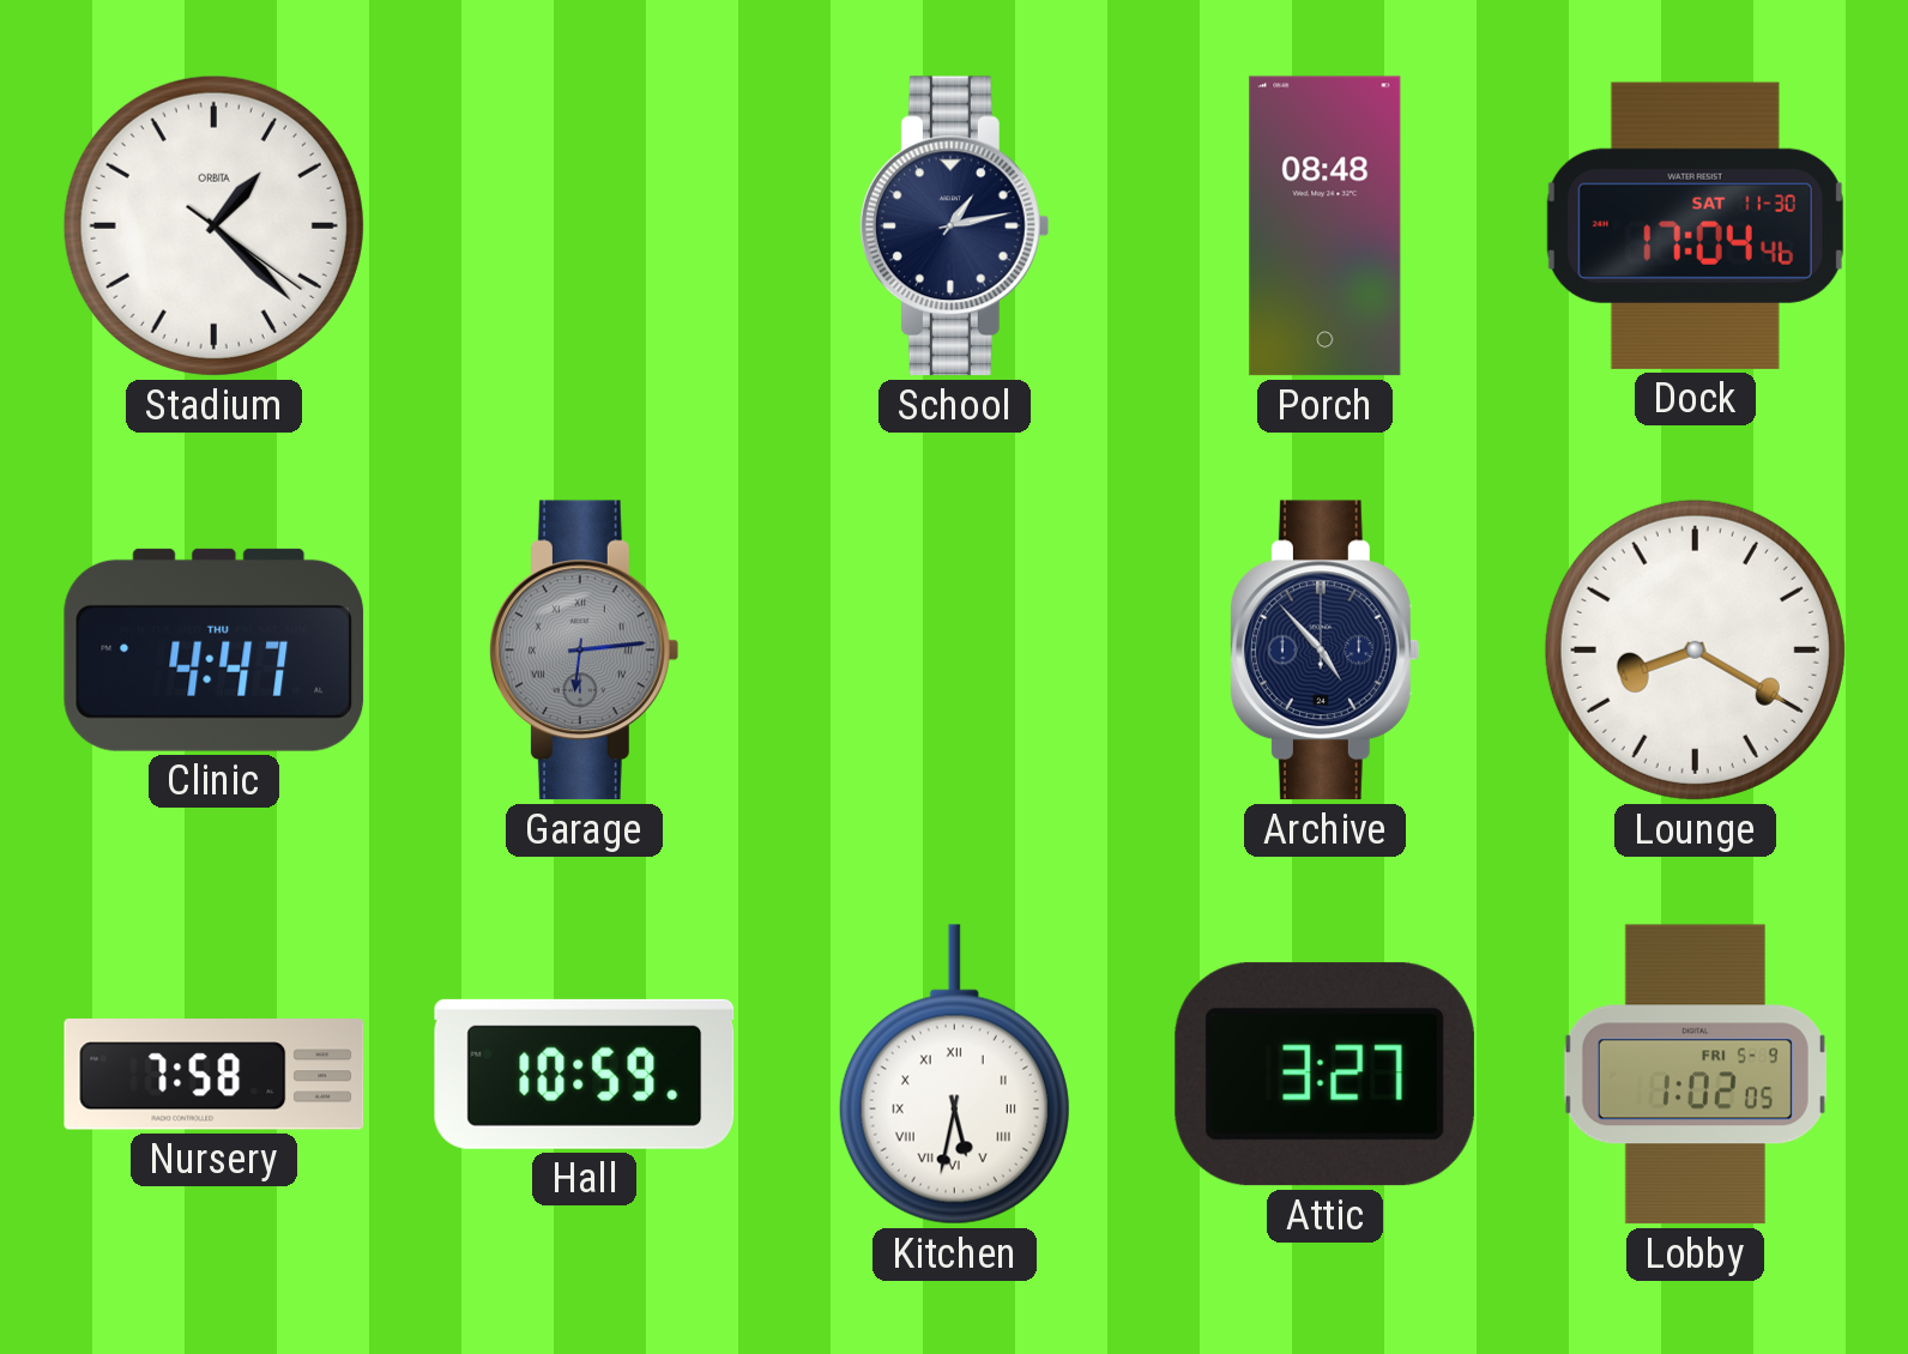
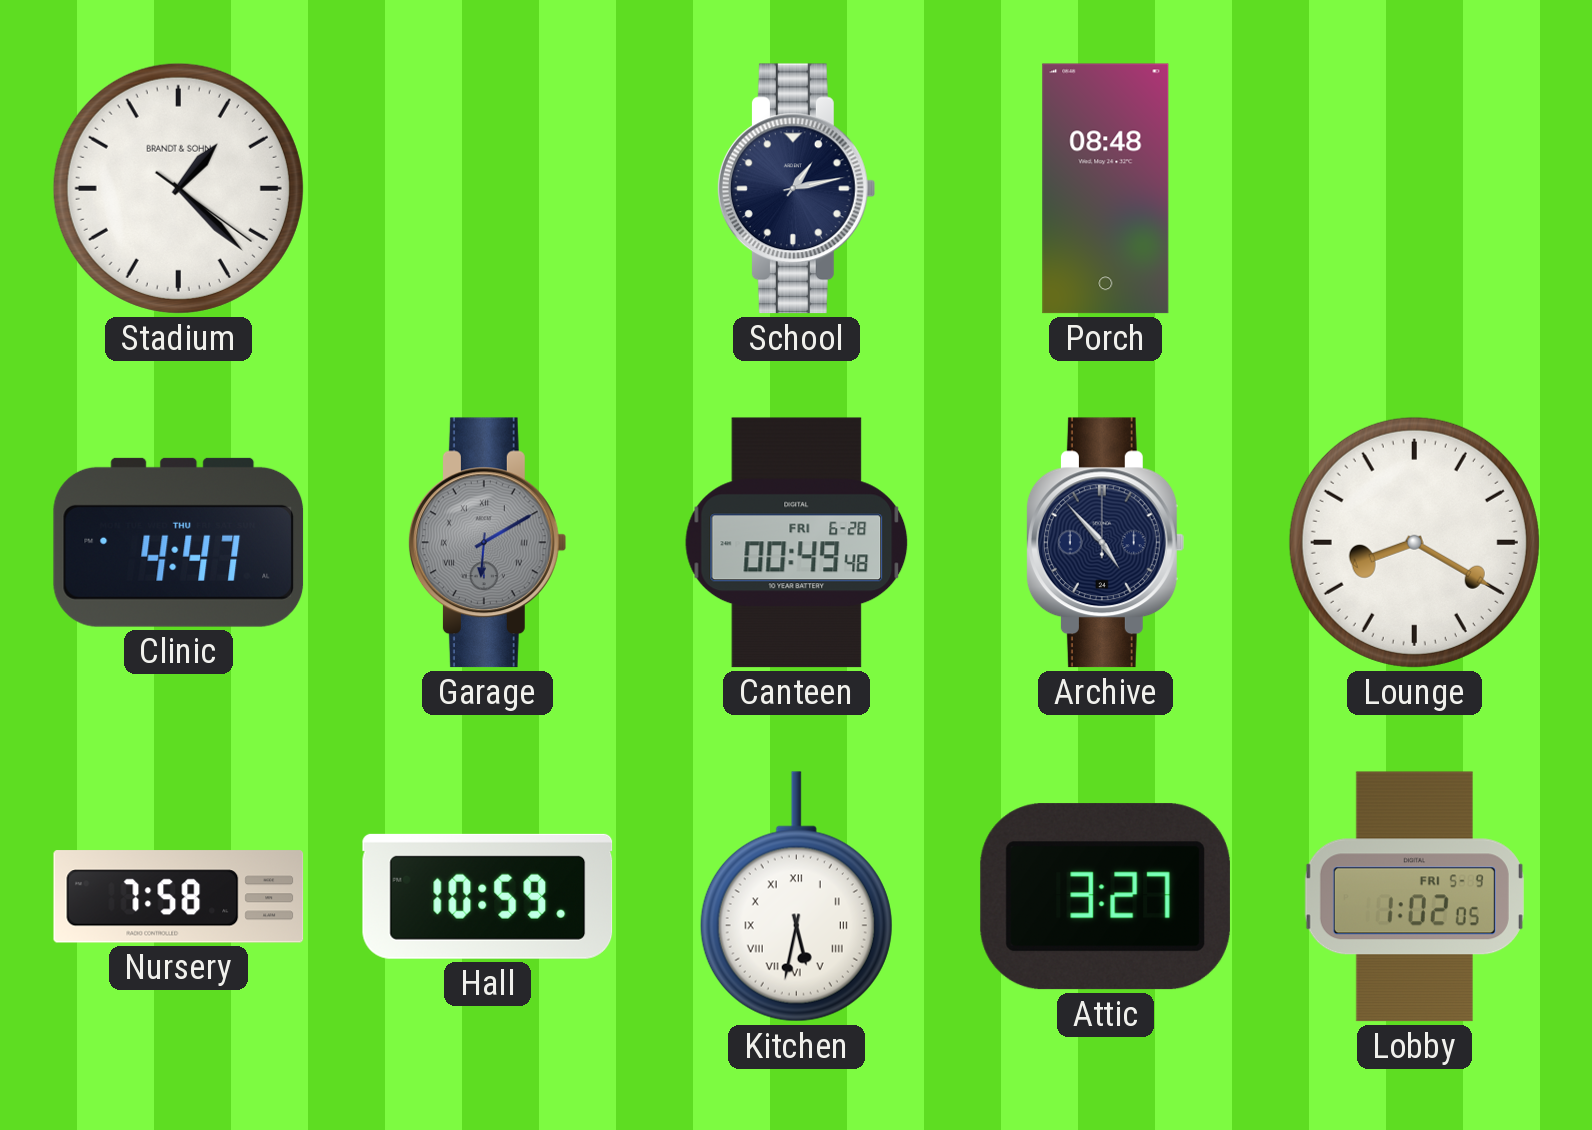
Stadium brand: ORBITA -> BRANDT & SOHN
Dock: 17:04 -> none
Garage: 6:14 -> 6:10
Canteen: none -> 00:49
